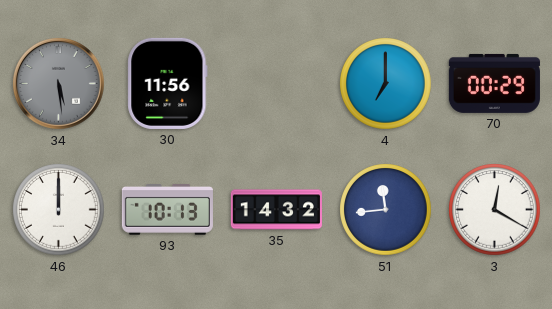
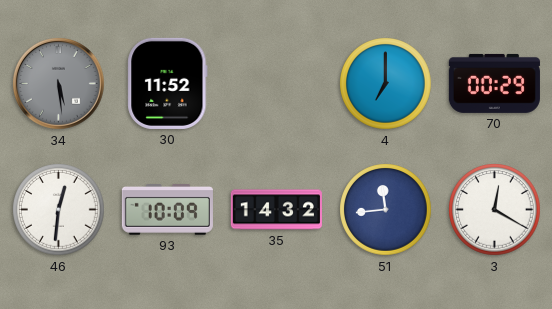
30: 11:56 -> 11:52
46: 12:00 -> 12:31
93: 10:13 -> 10:09
